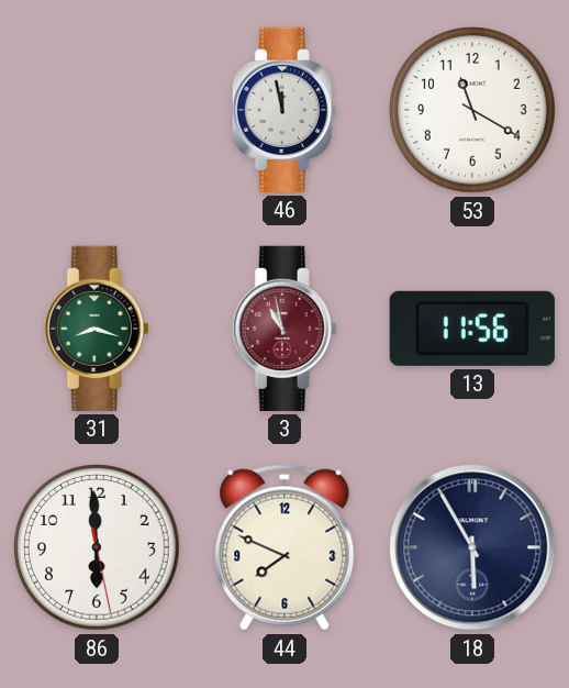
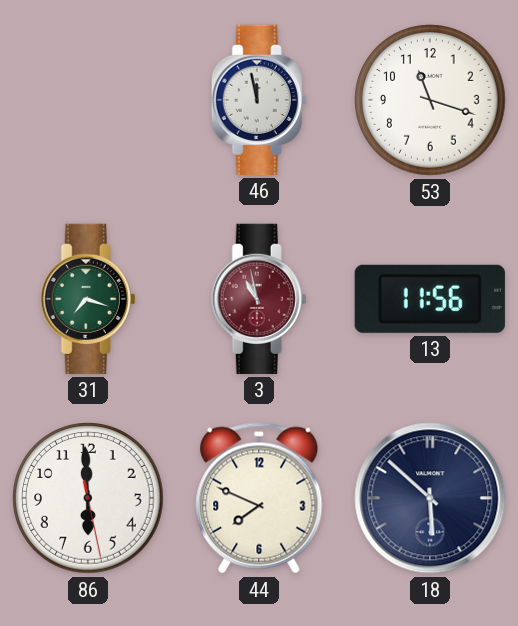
53: 11:20 -> 11:18
31: 8:18 -> 7:18
18: 5:55 -> 5:52
